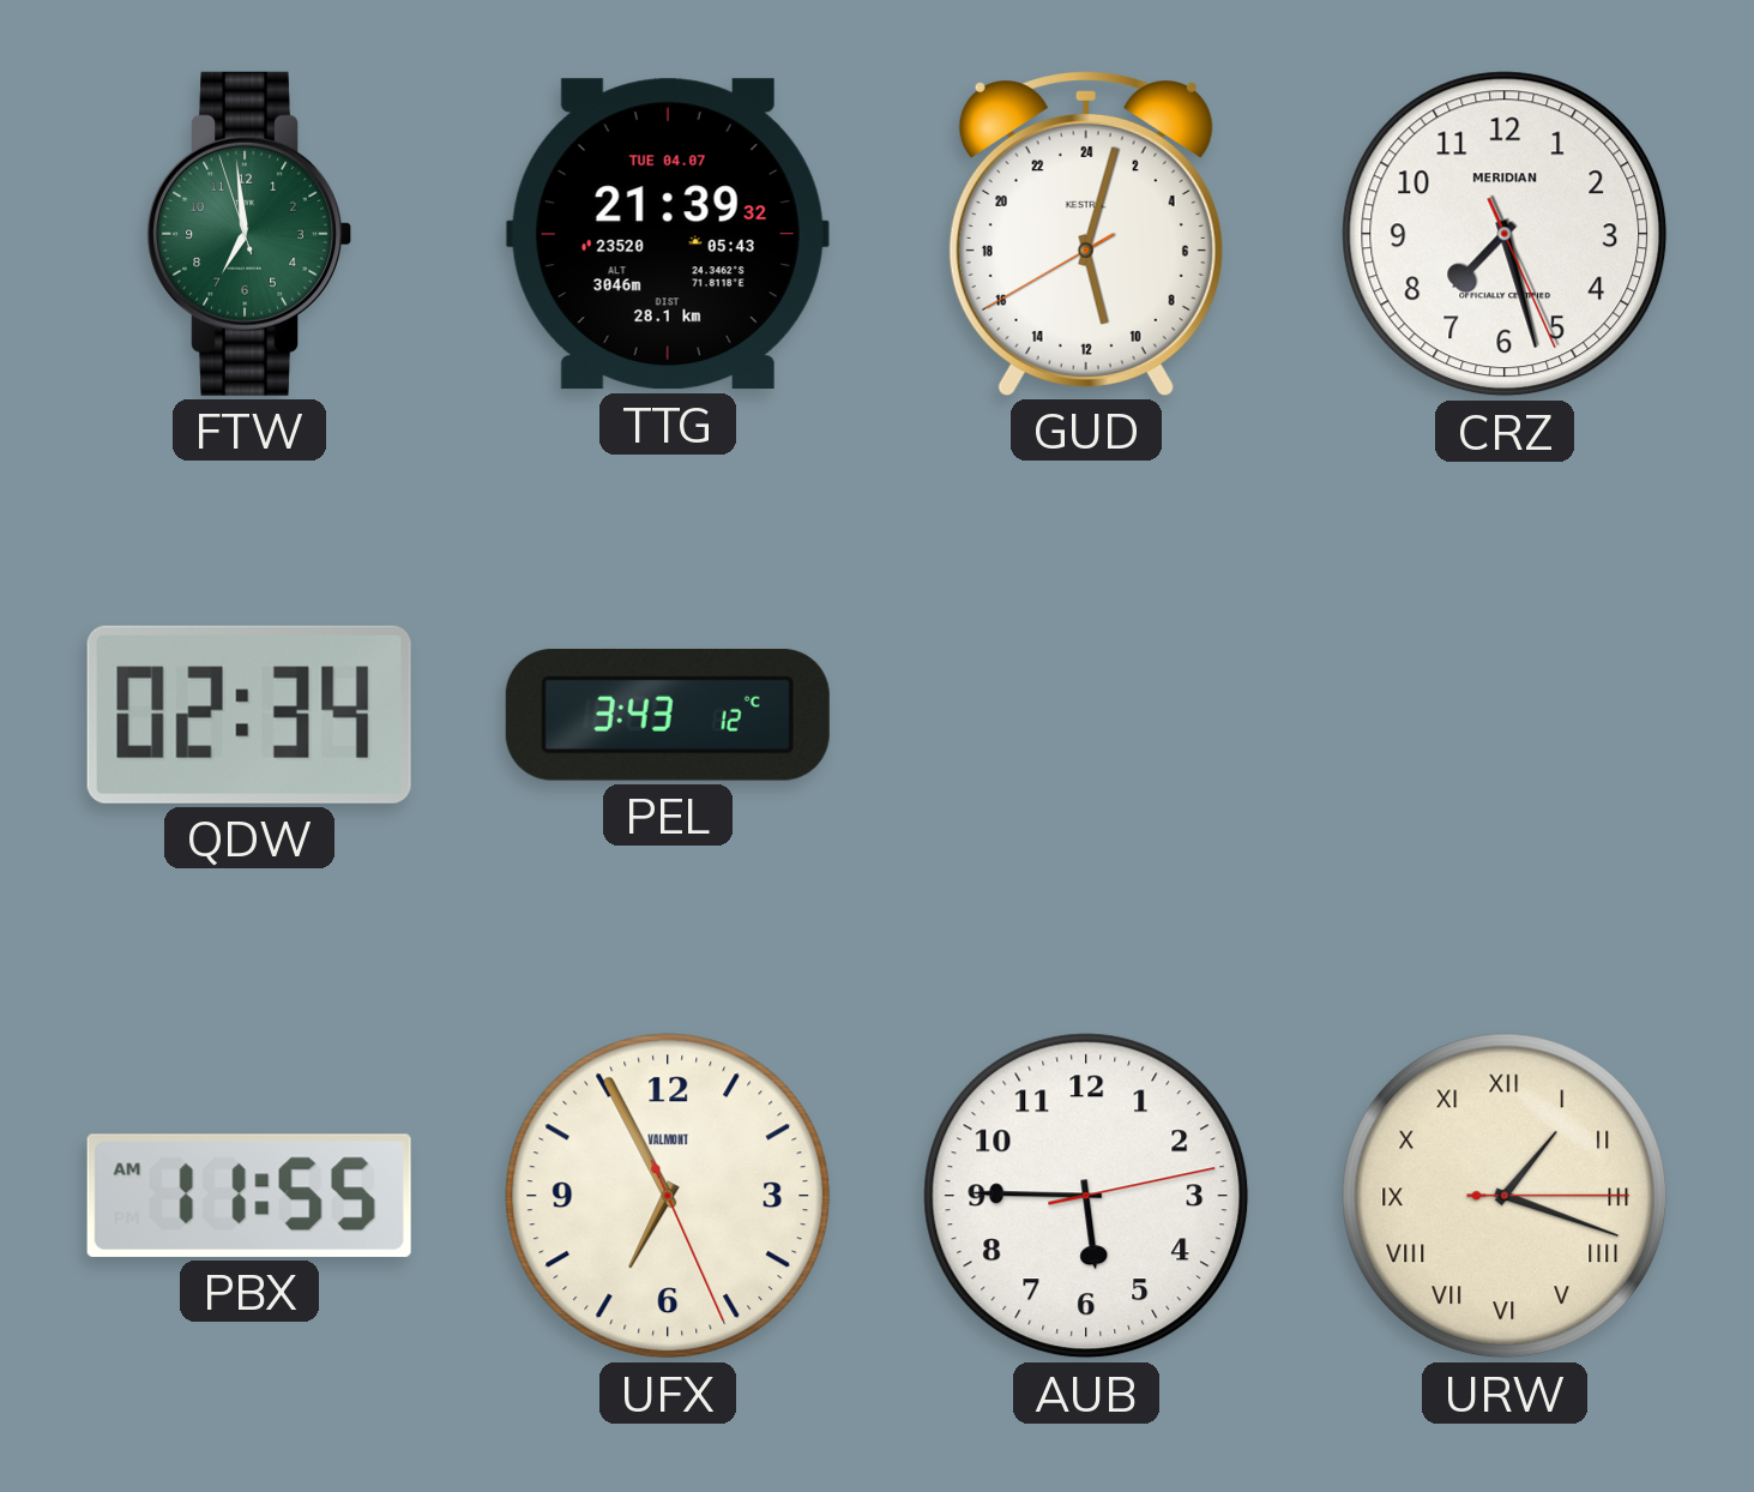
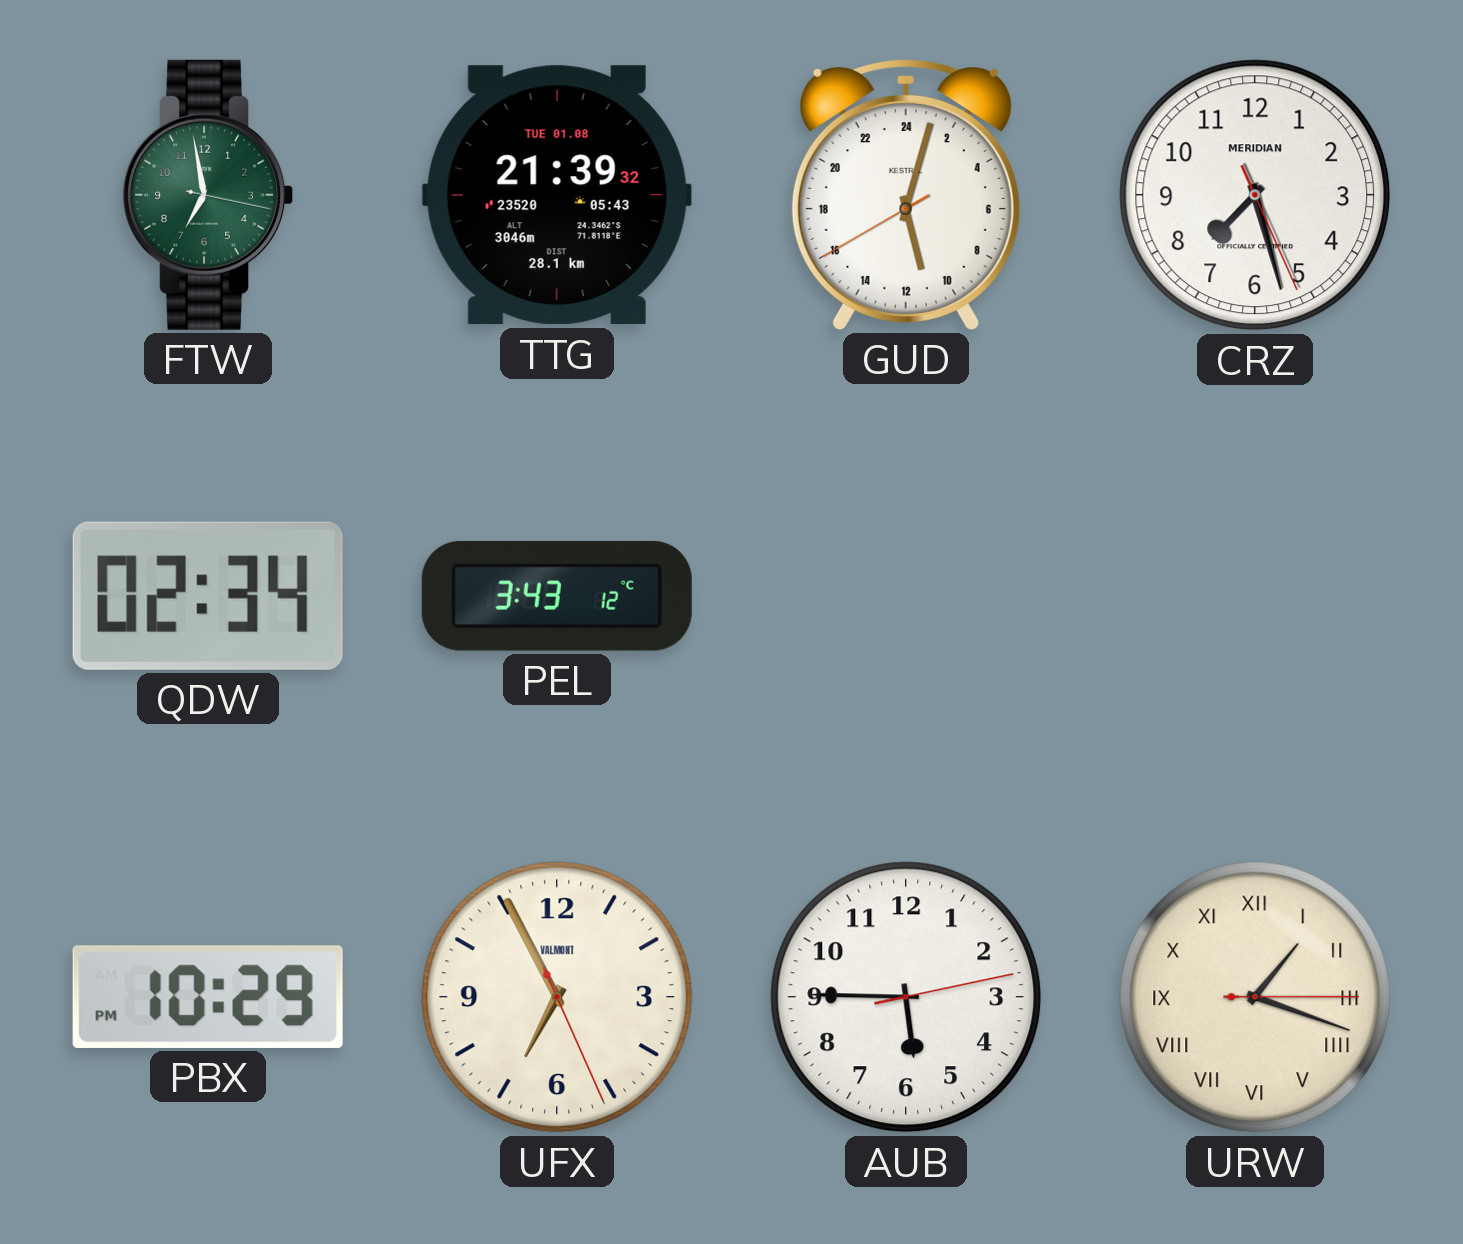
FTW: 6:58:57 -> 6:58:17
TTG date: TUE 04.07 -> TUE 01.08
PBX: 11:55 -> 10:29
